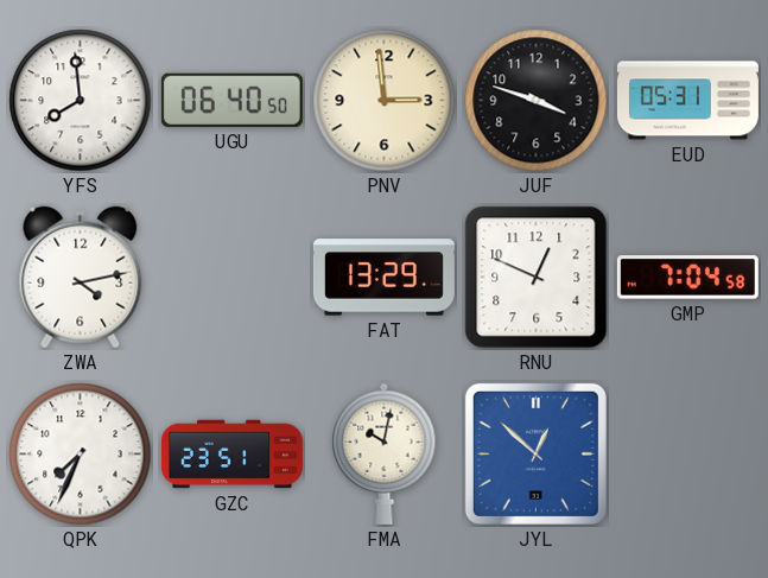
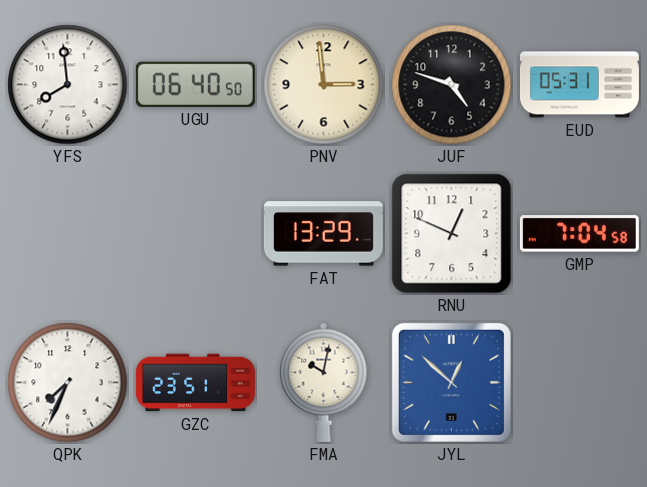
JUF: 3:48 -> 4:48
ZWA: 4:13 -> none
